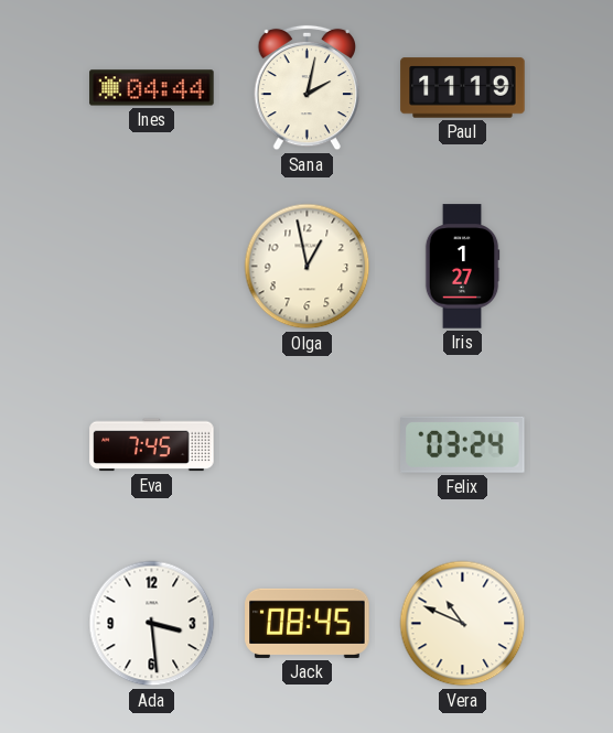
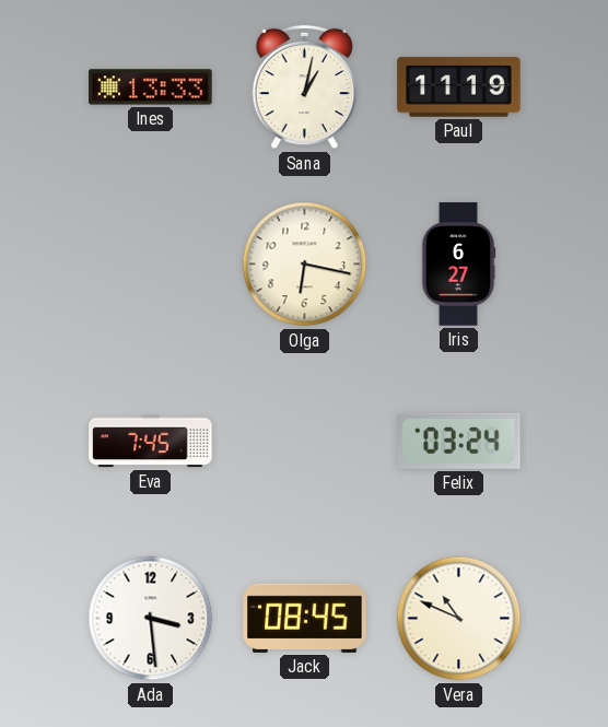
Ines: 04:44 -> 13:33
Sana: 2:02 -> 1:02
Olga: 12:58 -> 6:17
Iris: 1:27 -> 6:27
